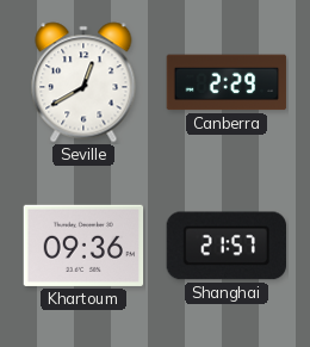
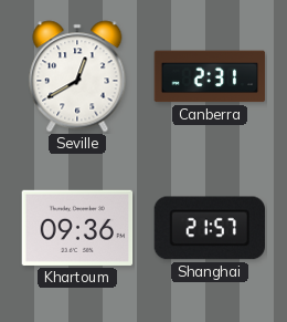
Canberra: 2:29 -> 2:31
